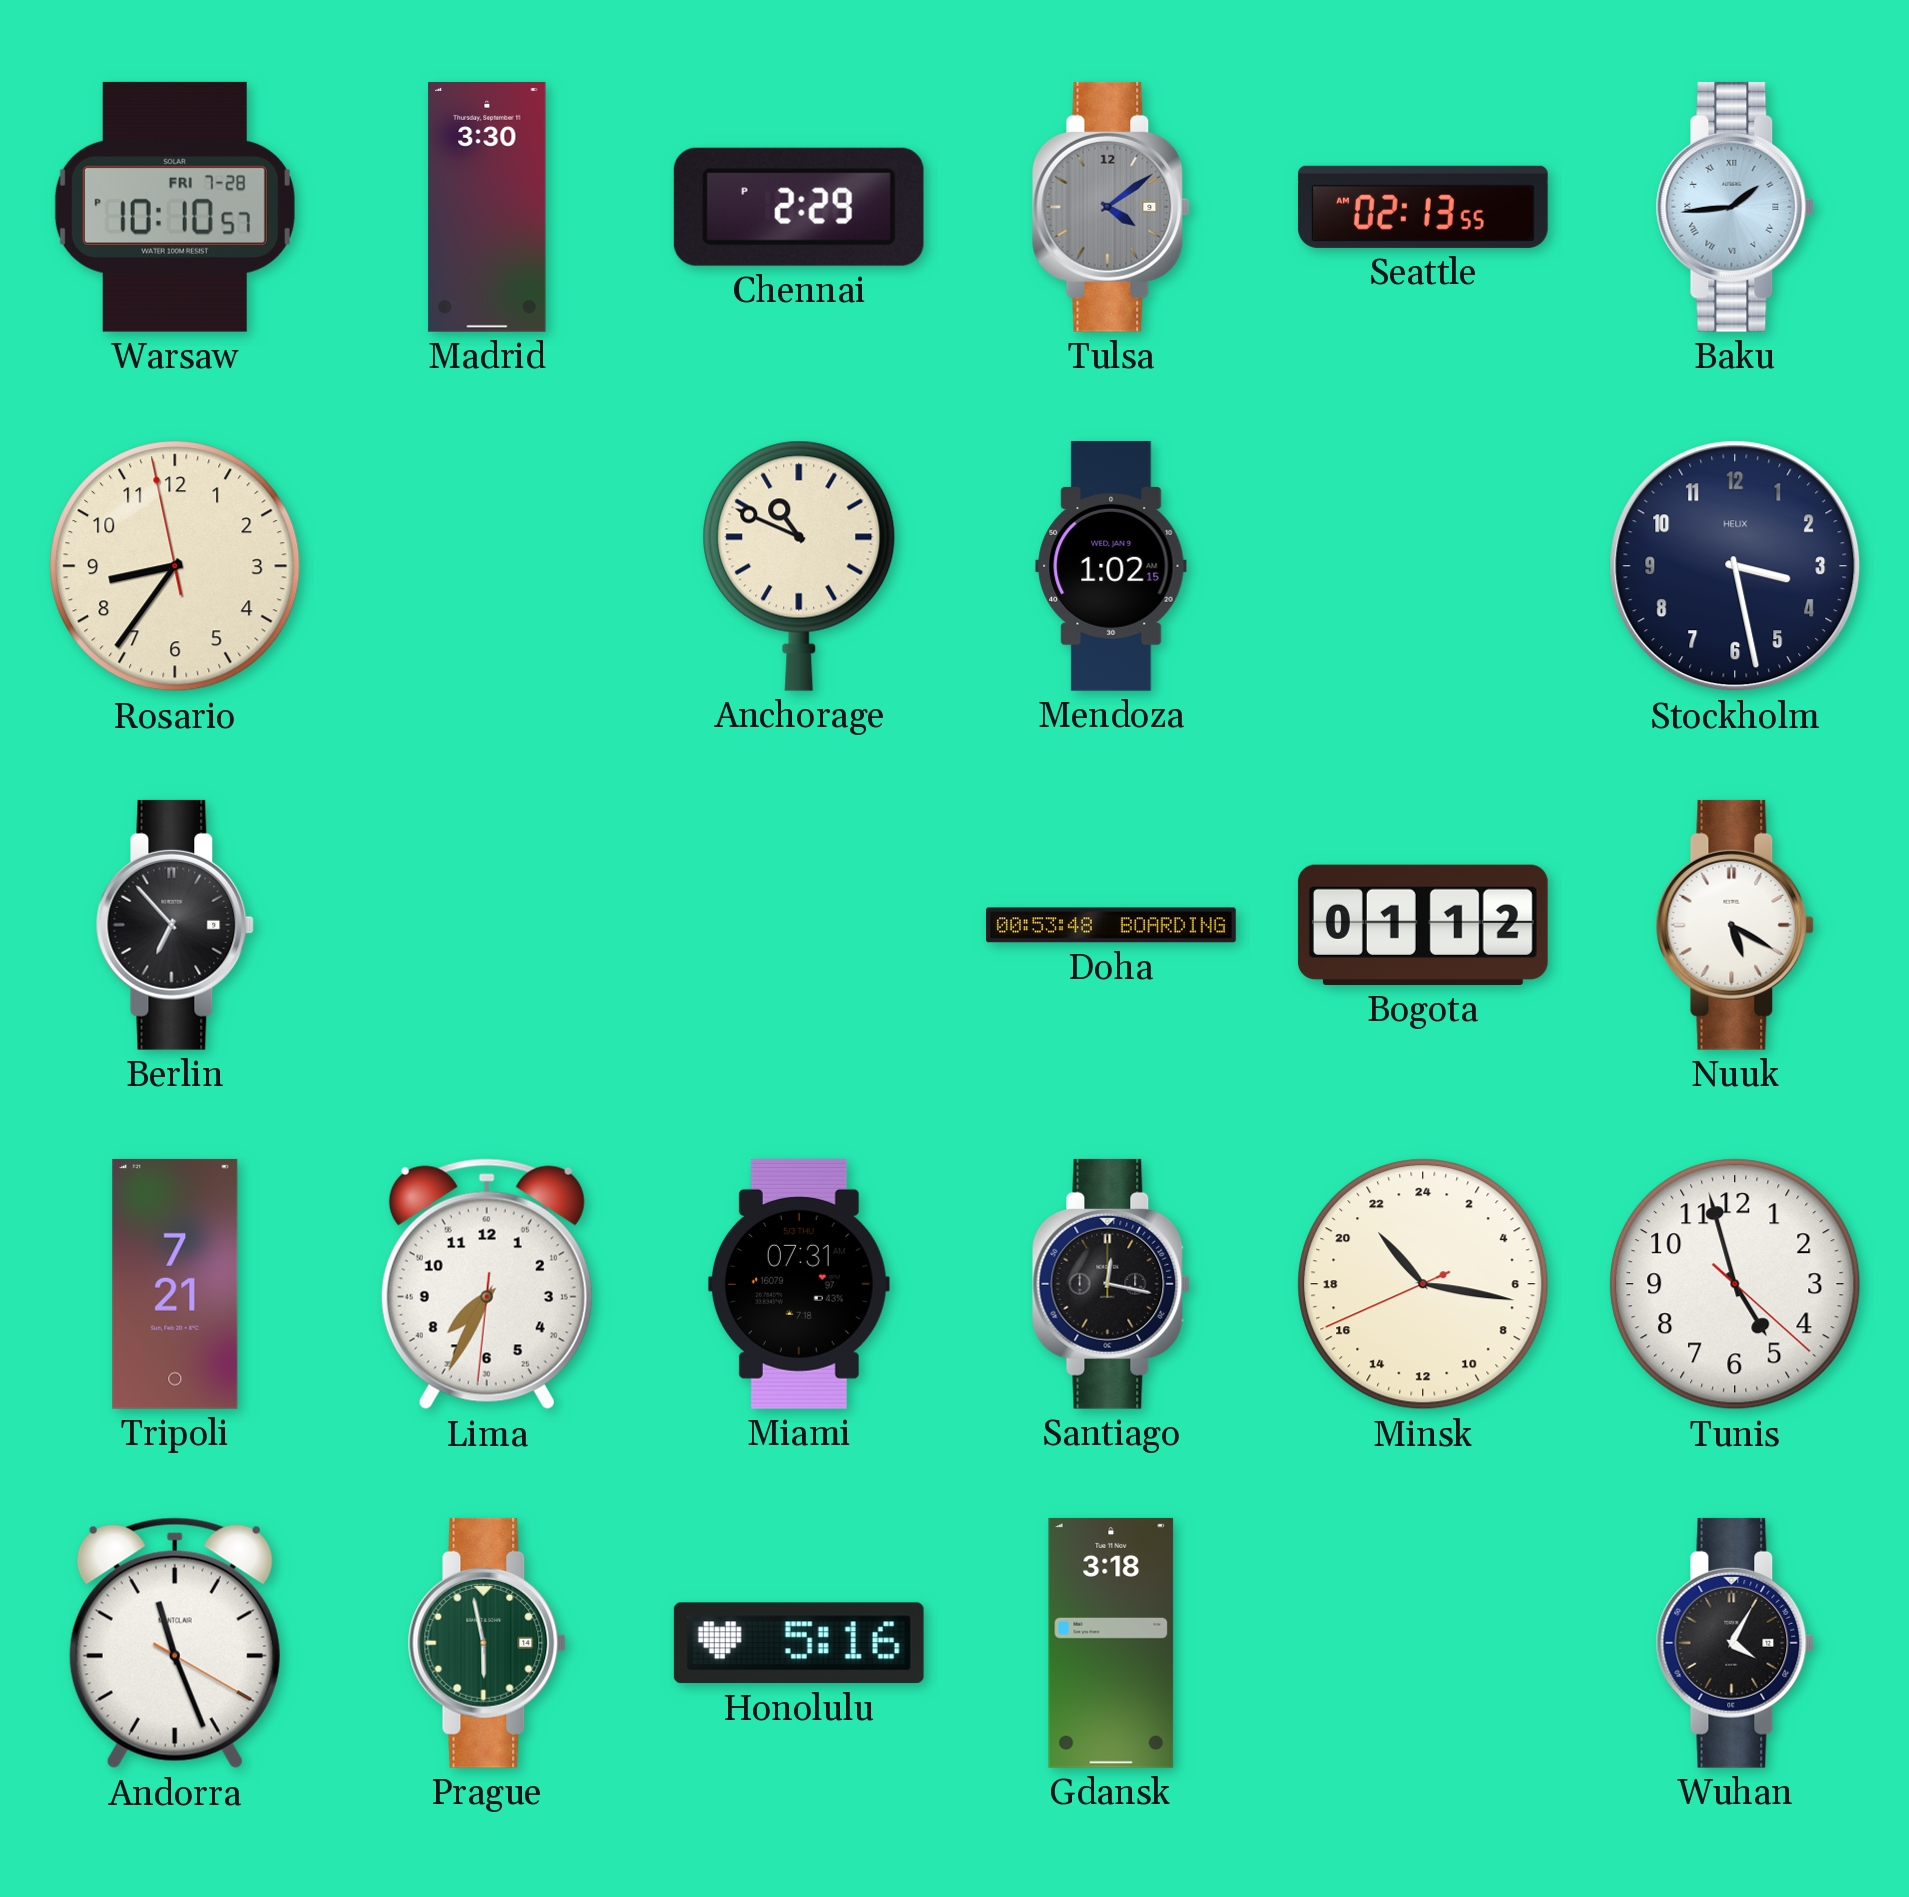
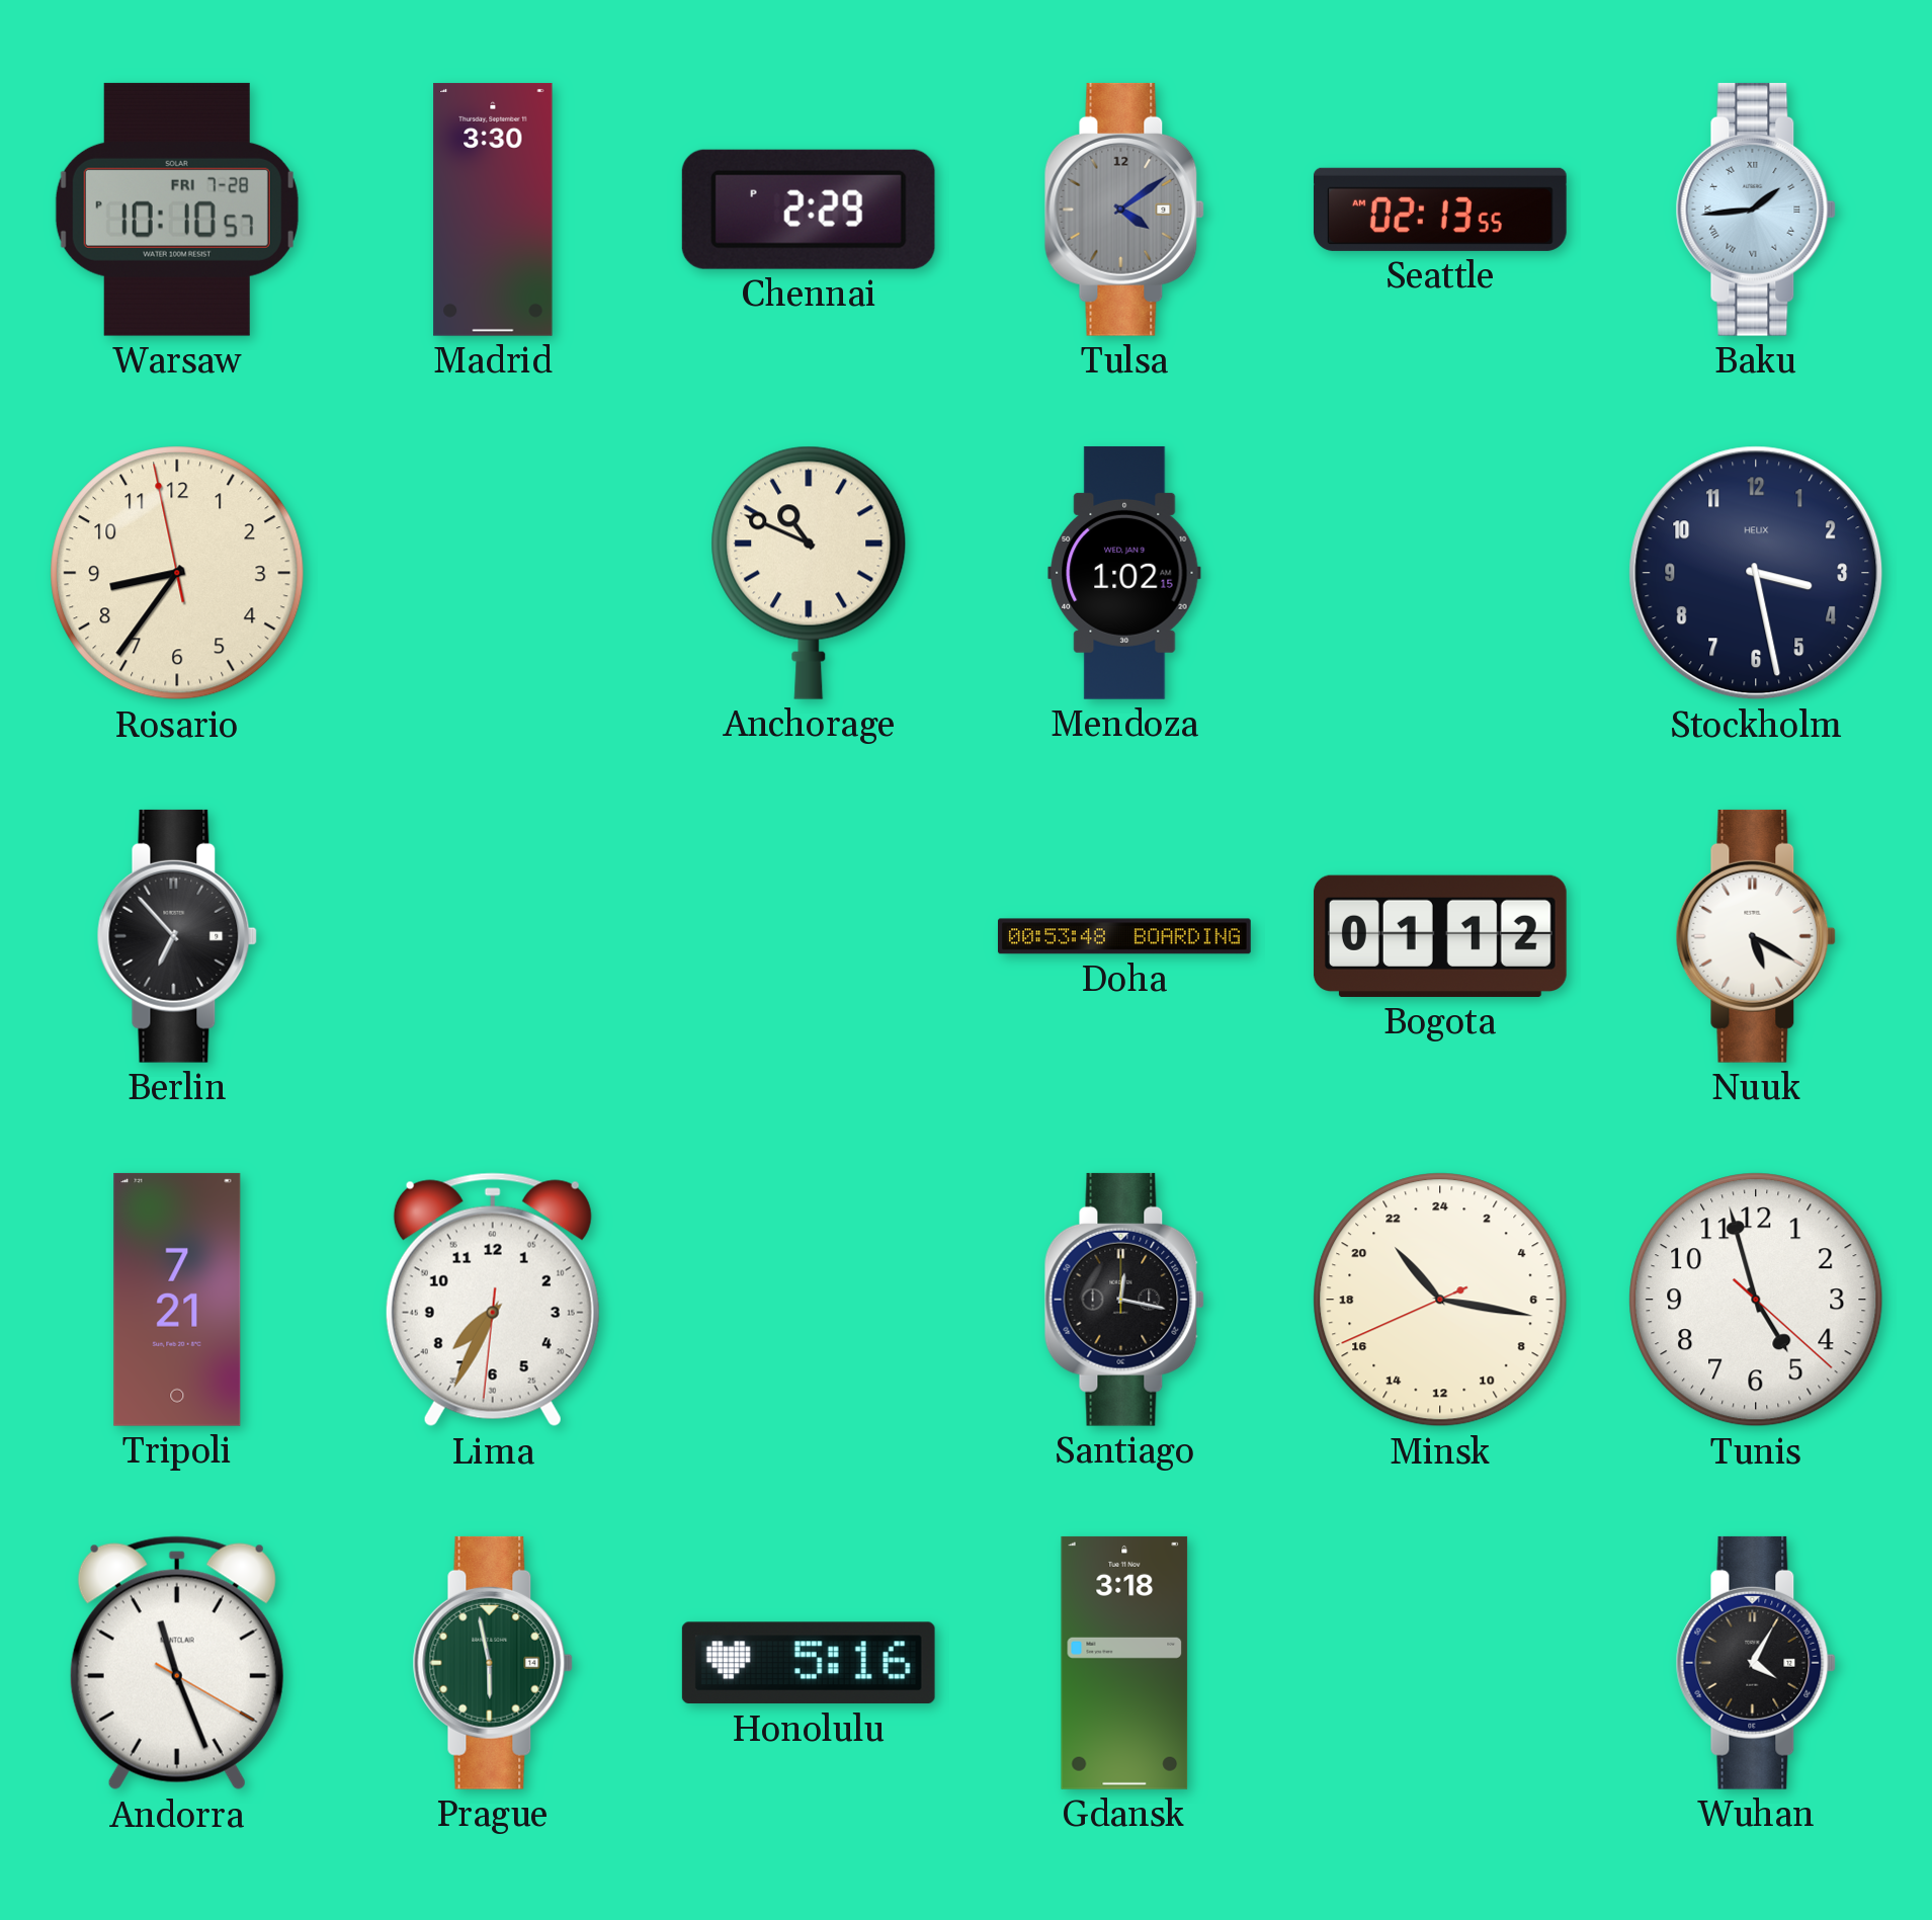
Miami: 07:31 -> none
